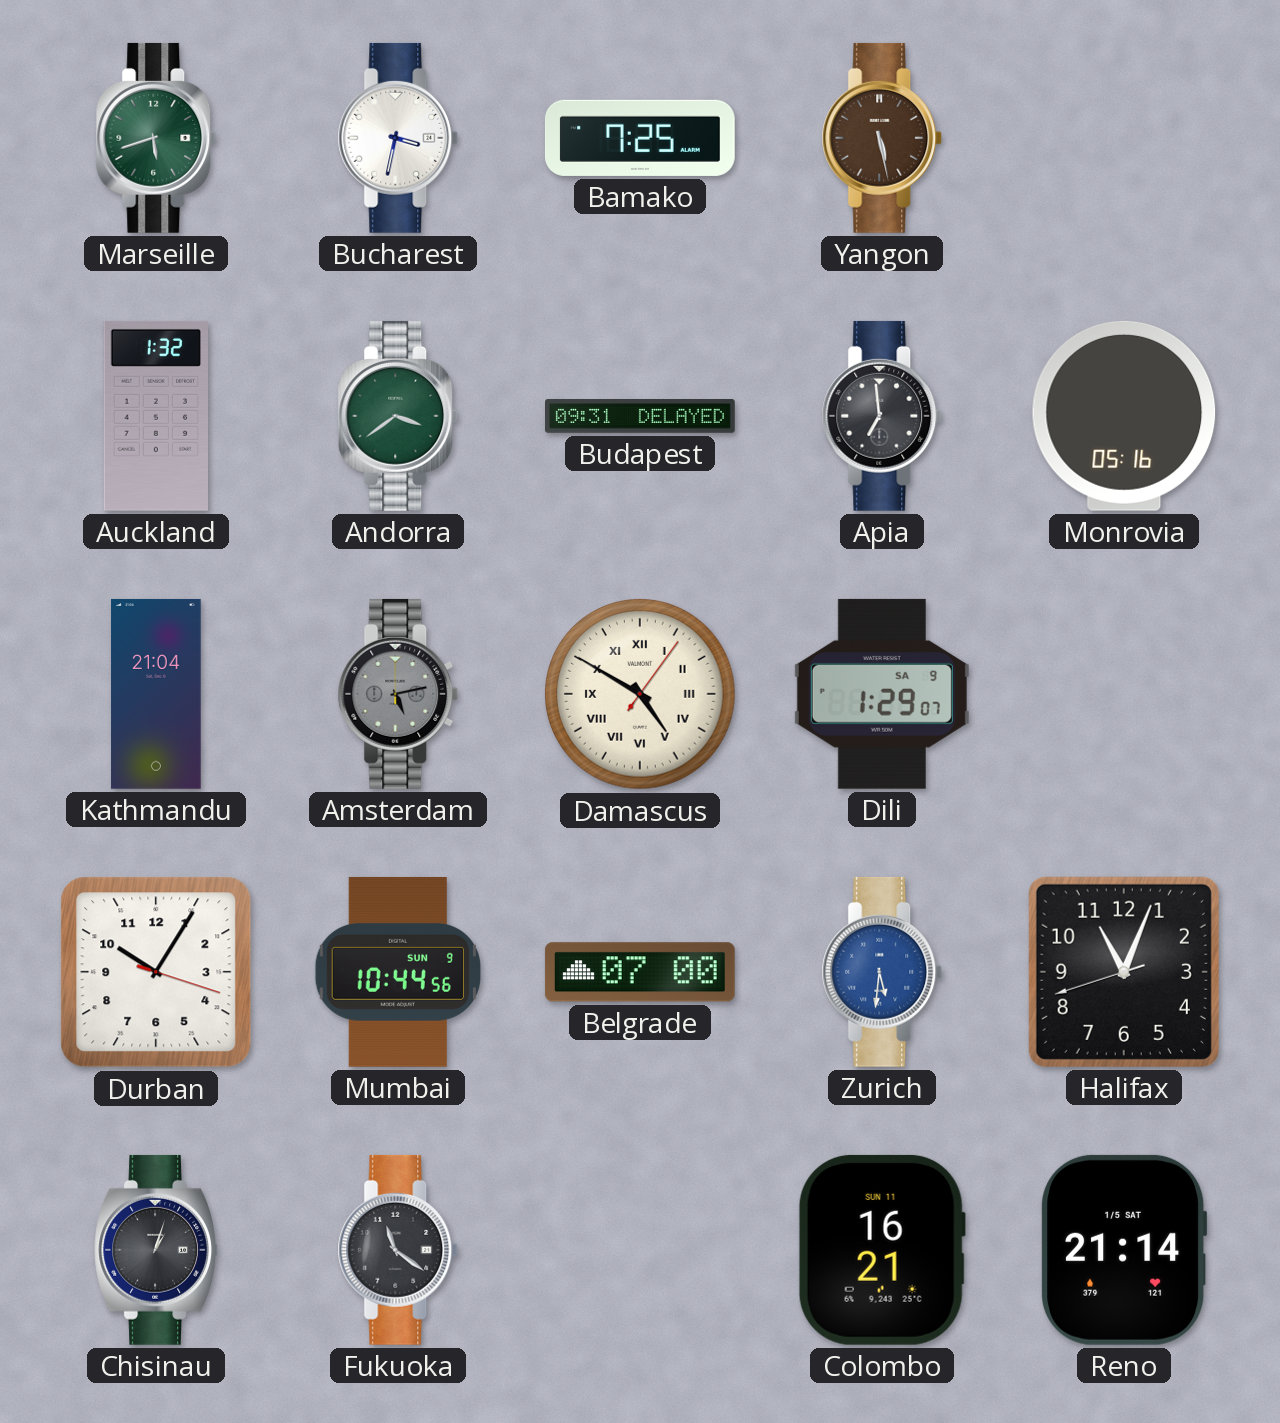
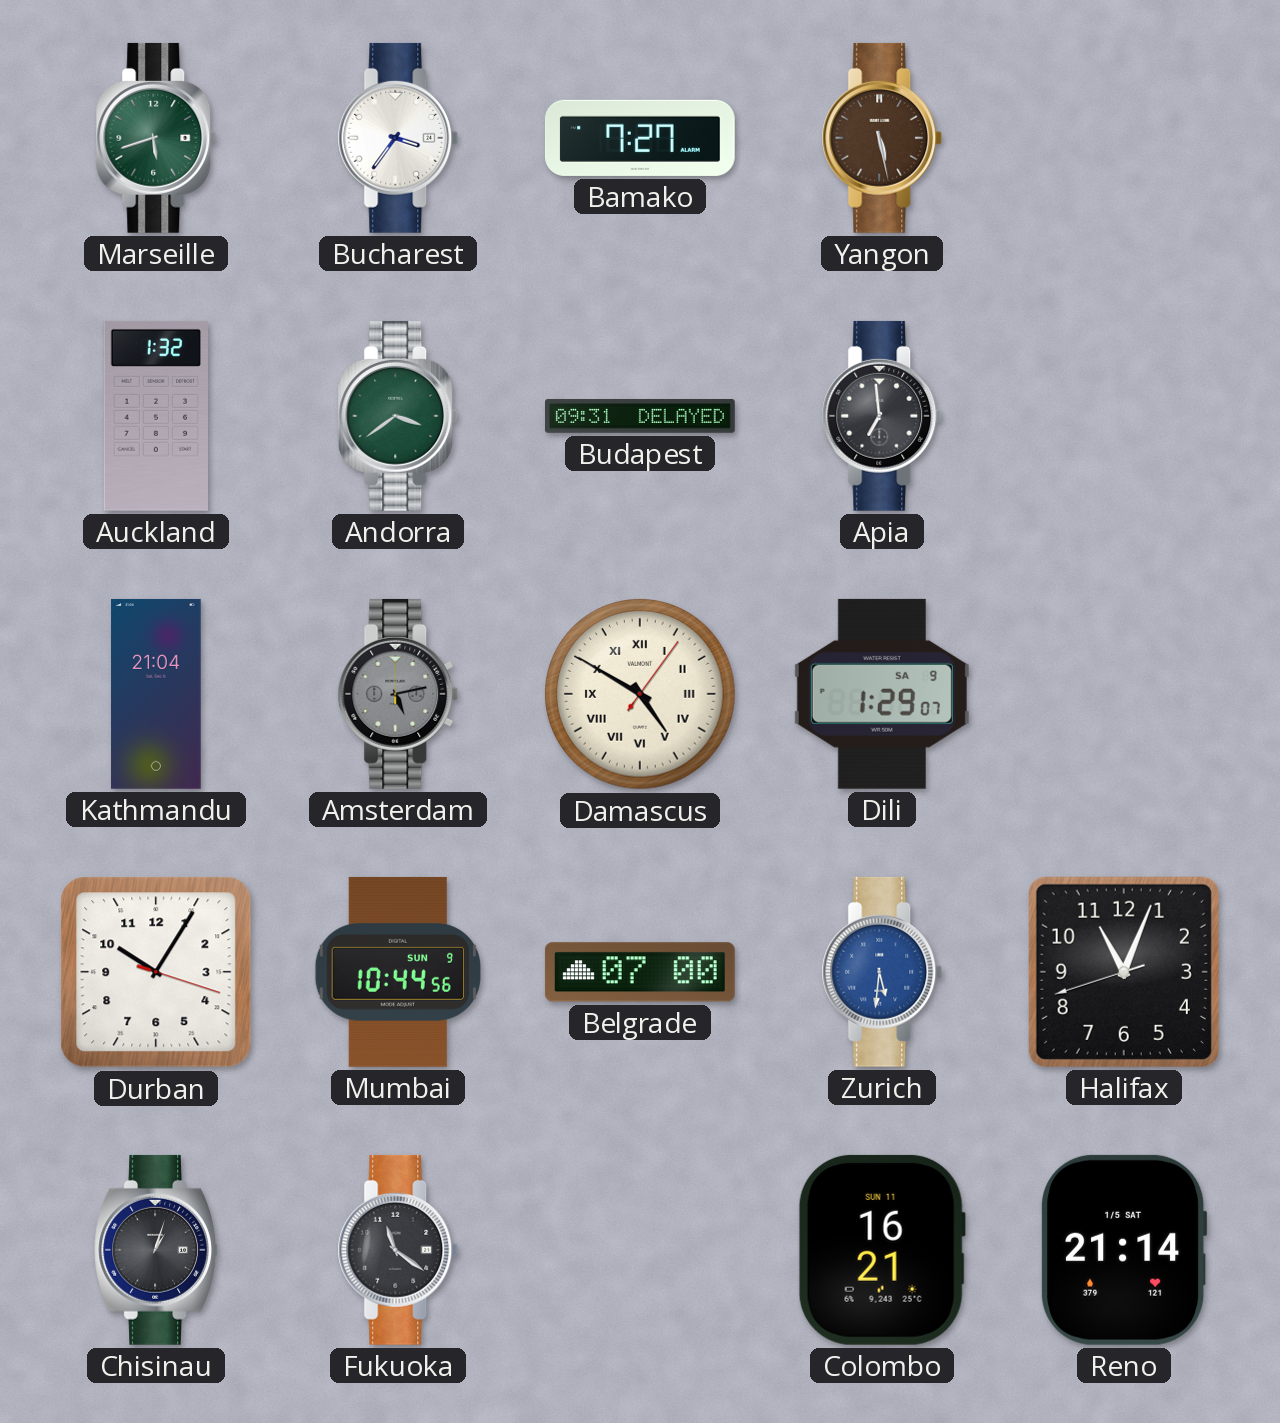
Bucharest: 3:32 -> 3:36
Bamako: 7:25 -> 7:27
Monrovia: 05:16 -> none
